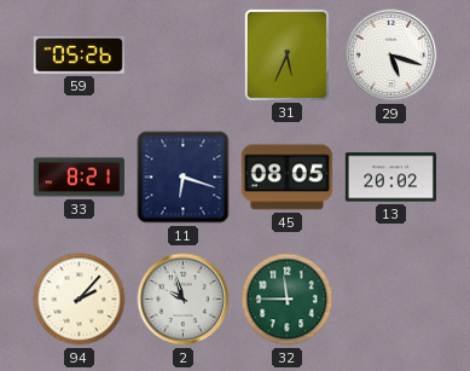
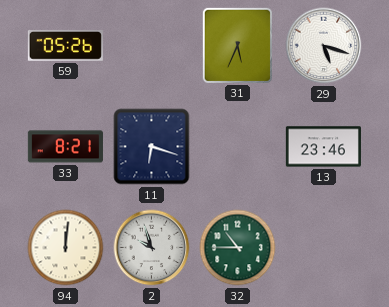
45: 08:05 -> none
13: 20:02 -> 23:46
94: 2:07 -> 12:01
32: 11:45 -> 10:45
